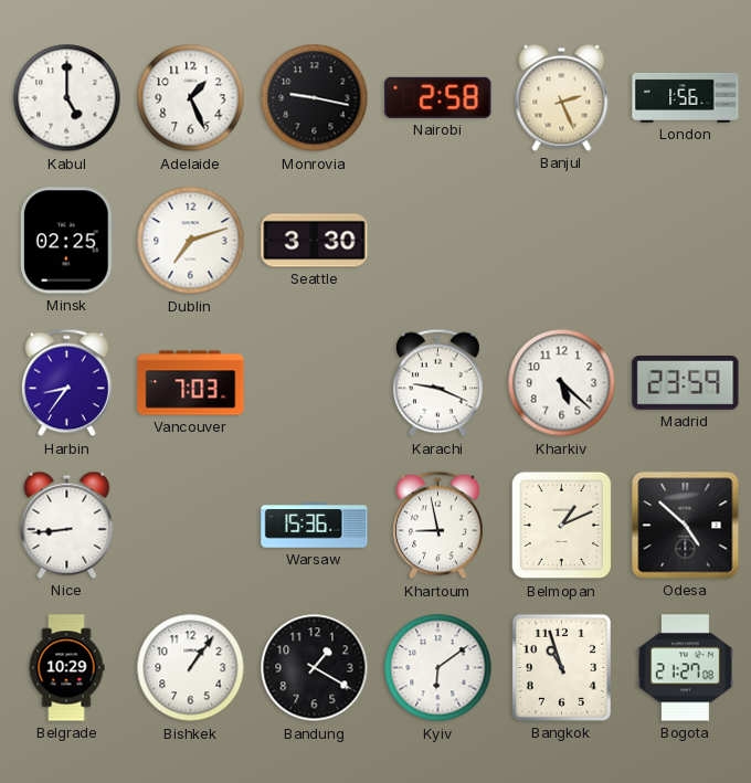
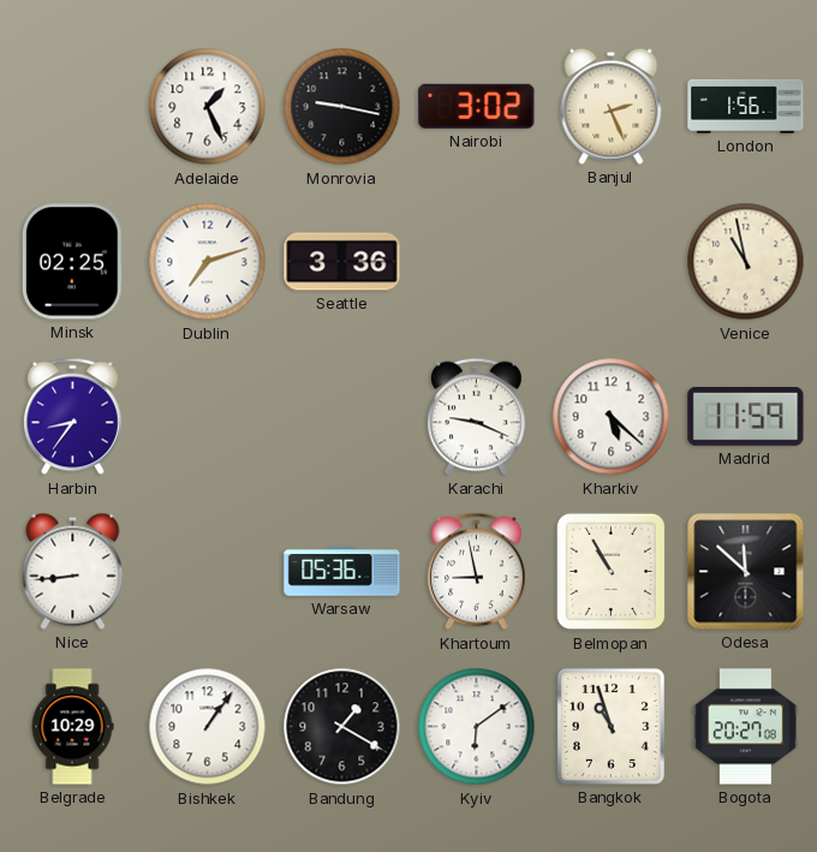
Kabul: 5:00 -> none
Nairobi: 2:58 -> 3:02
Seattle: 3:30 -> 3:36
Venice: none -> 10:58
Vancouver: 7:03 -> none
Madrid: 23:59 -> 11:59
Warsaw: 15:36 -> 05:36
Belmopan: 1:11 -> 10:55
Odesa: 4:52 -> 11:52
Bogota: 21:27 -> 20:27
